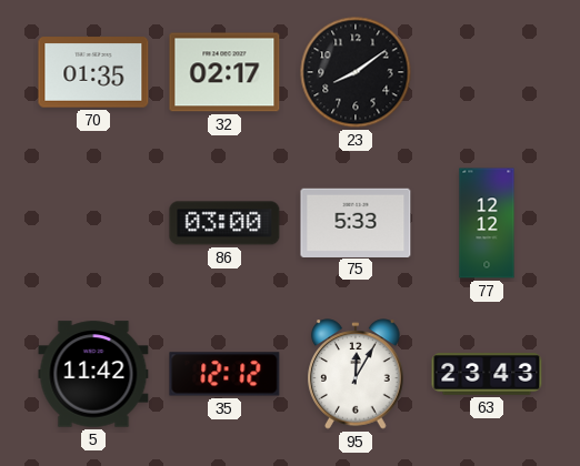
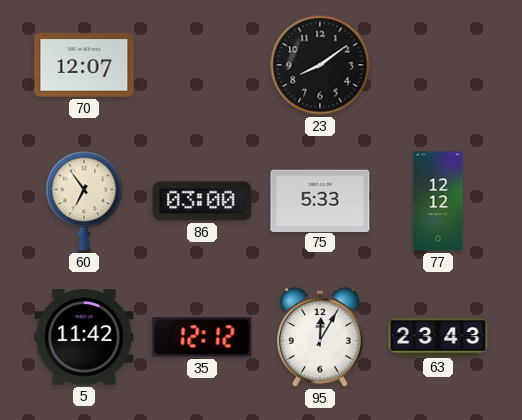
70: 01:35 -> 12:07
32: 02:17 -> none
60: none -> 6:54
